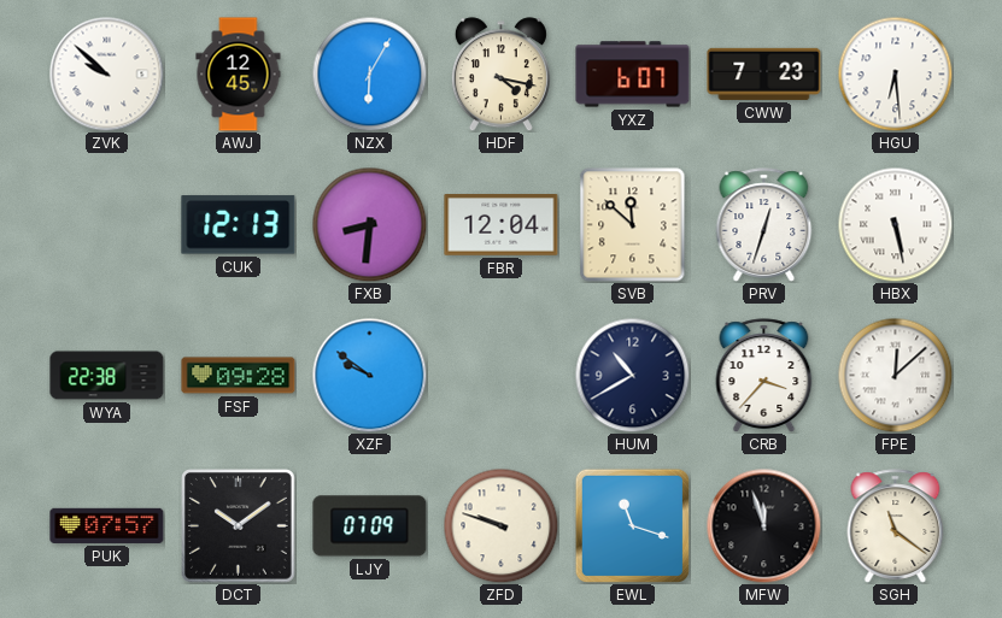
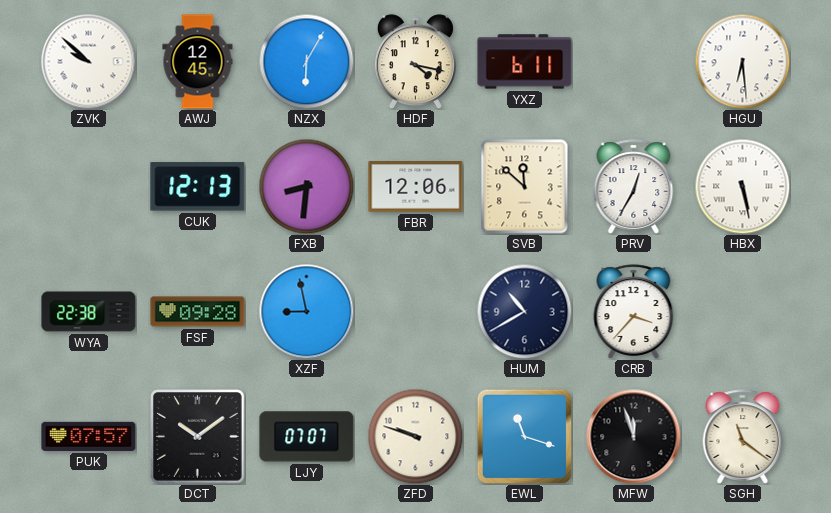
YXZ: 6:07 -> 6:11
CWW: 7:23 -> none
FBR: 12:04 -> 12:06
PRV: 12:33 -> 12:35
XZF: 9:51 -> 8:58
FPE: 12:08 -> none
LJY: 07:09 -> 07:07
